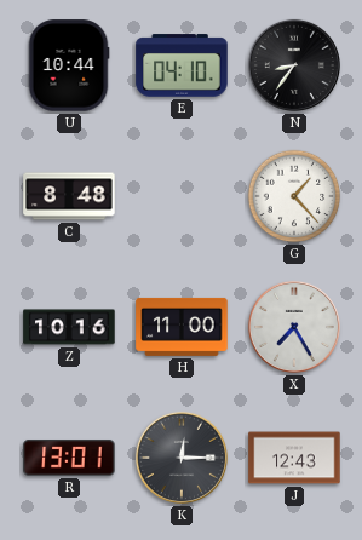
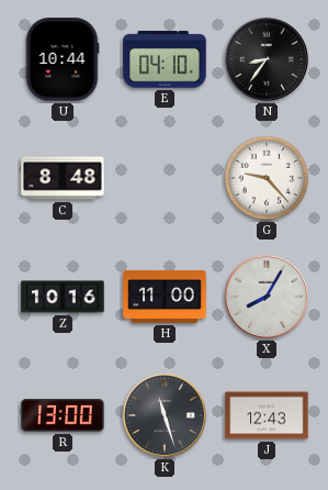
G: 1:23 -> 9:23
X: 7:25 -> 8:05
R: 13:01 -> 13:00
K: 12:15 -> 11:27
